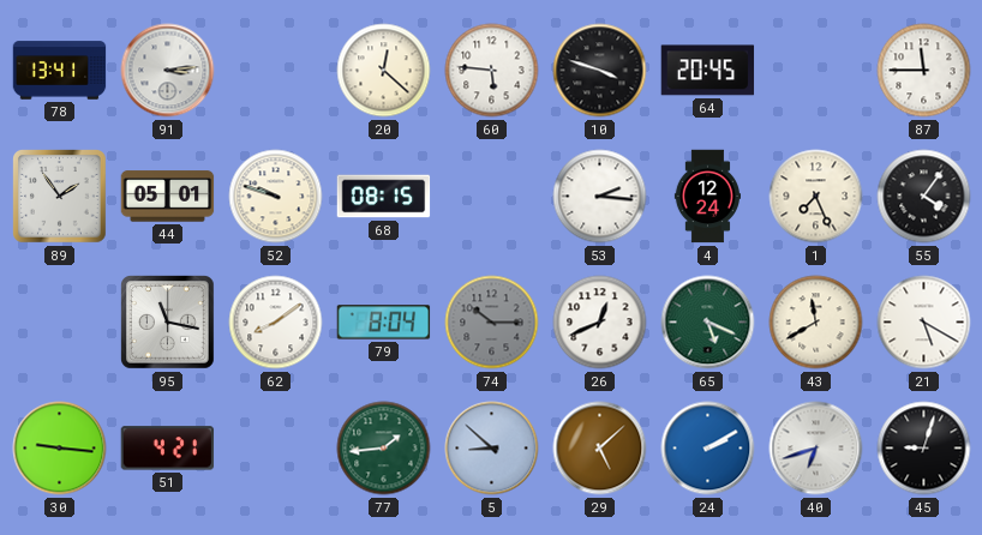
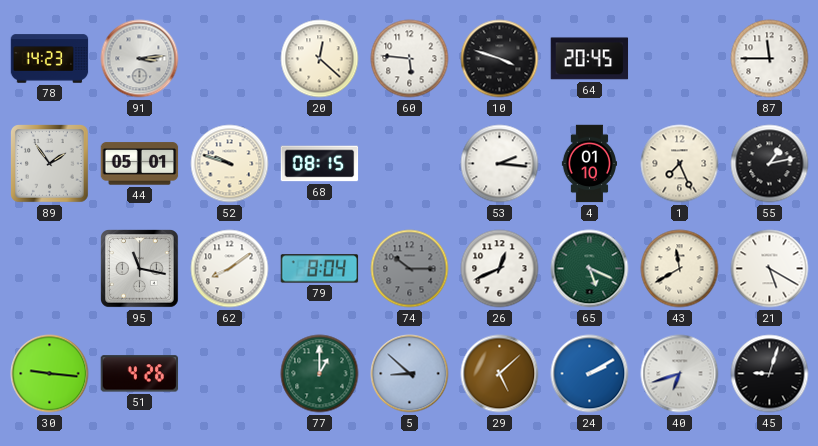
78: 13:41 -> 14:23
4: 12:24 -> 01:10
55: 4:06 -> 1:13
51: 4:21 -> 4:26
77: 1:44 -> 1:00
